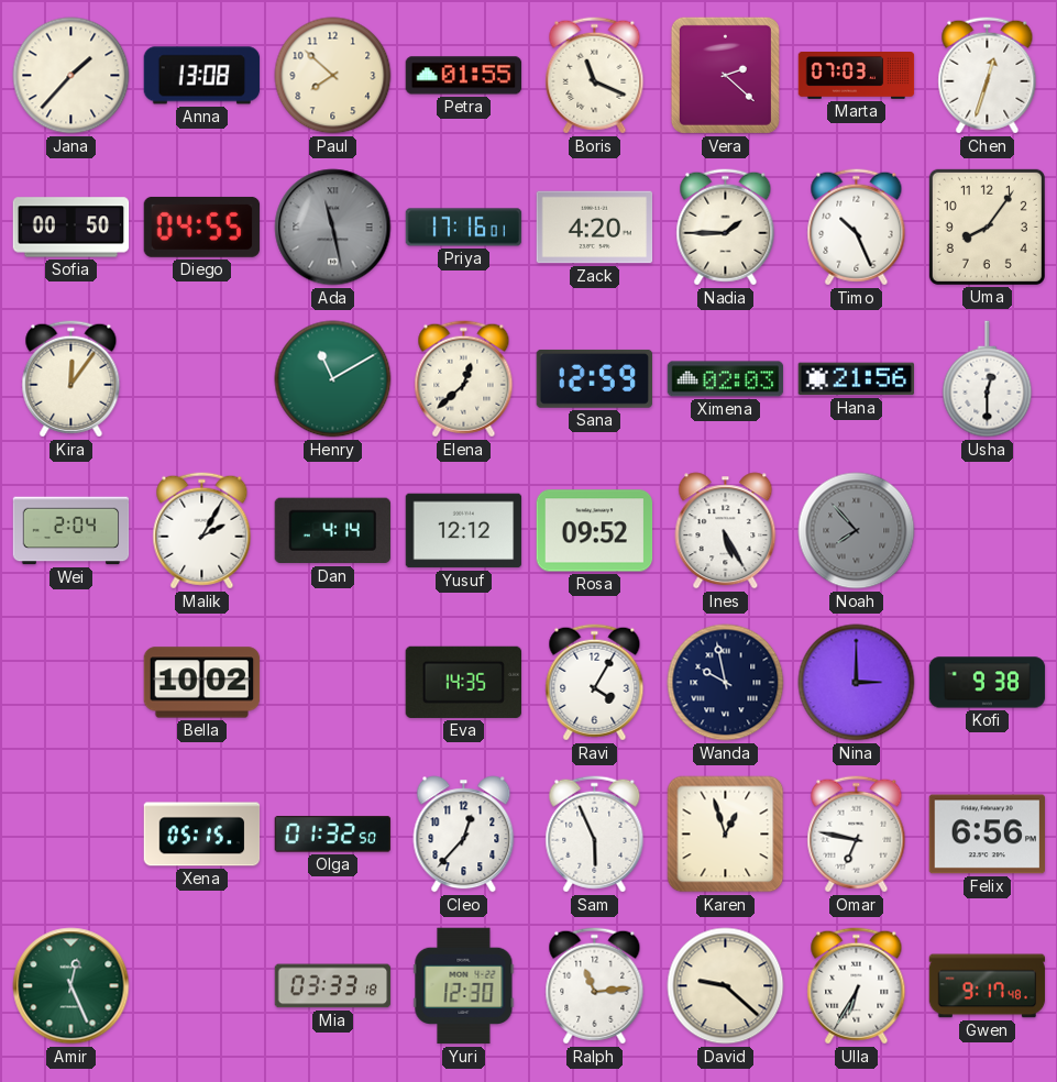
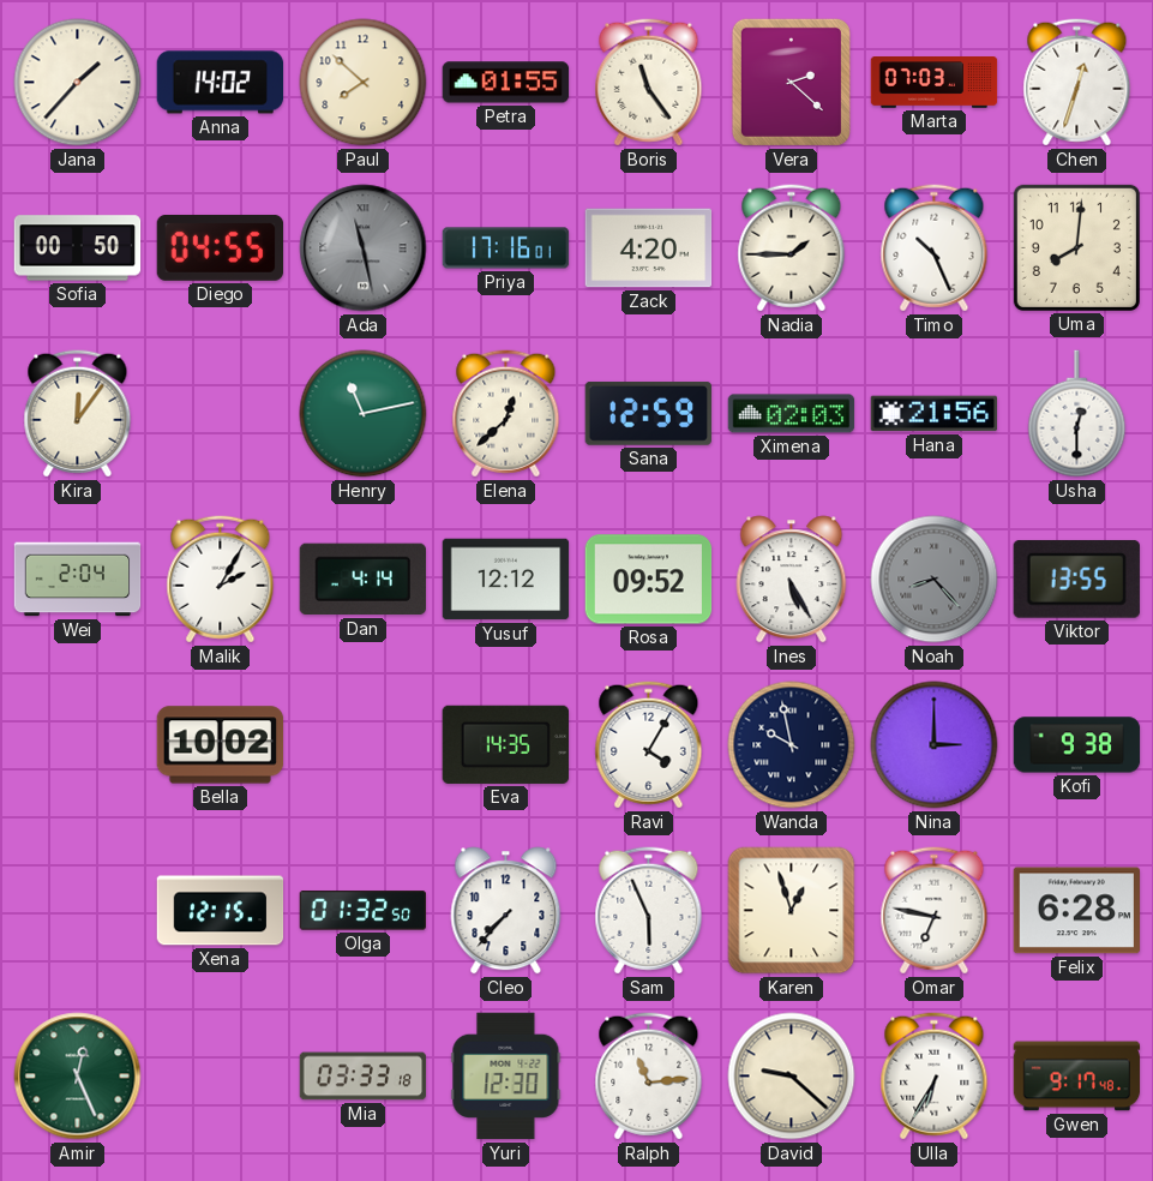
Anna: 13:08 -> 14:02
Boris: 11:19 -> 11:24
Uma: 8:06 -> 8:01
Henry: 11:10 -> 11:13
Noah: 7:53 -> 8:23
Viktor: none -> 13:55
Xena: 05:15 -> 12:15
Cleo: 12:37 -> 7:37
Felix: 6:56 -> 6:28
